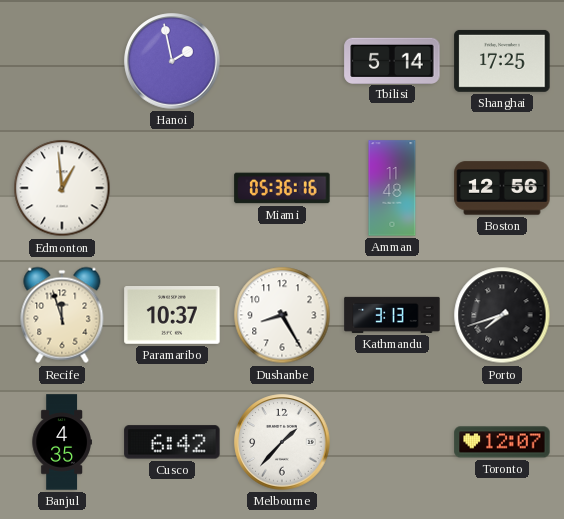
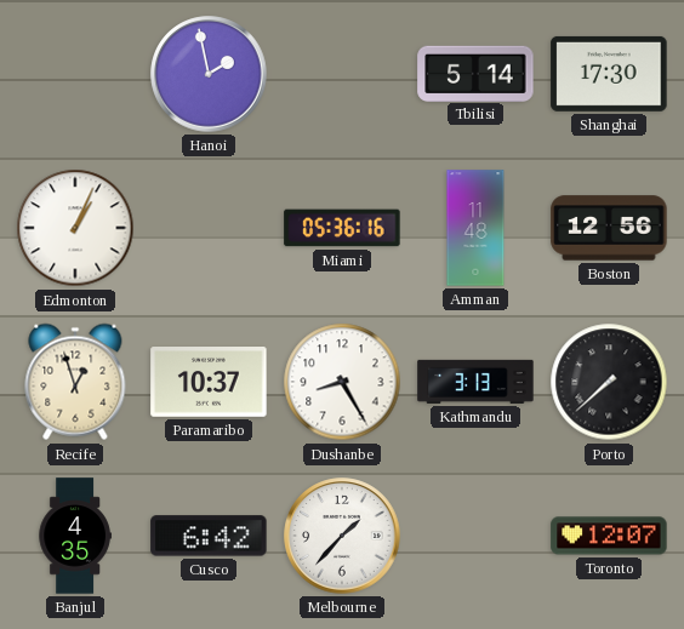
Shanghai: 17:25 -> 17:30
Edmonton: 12:59 -> 1:04
Recife: 11:57 -> 12:57
Porto: 7:42 -> 7:38
